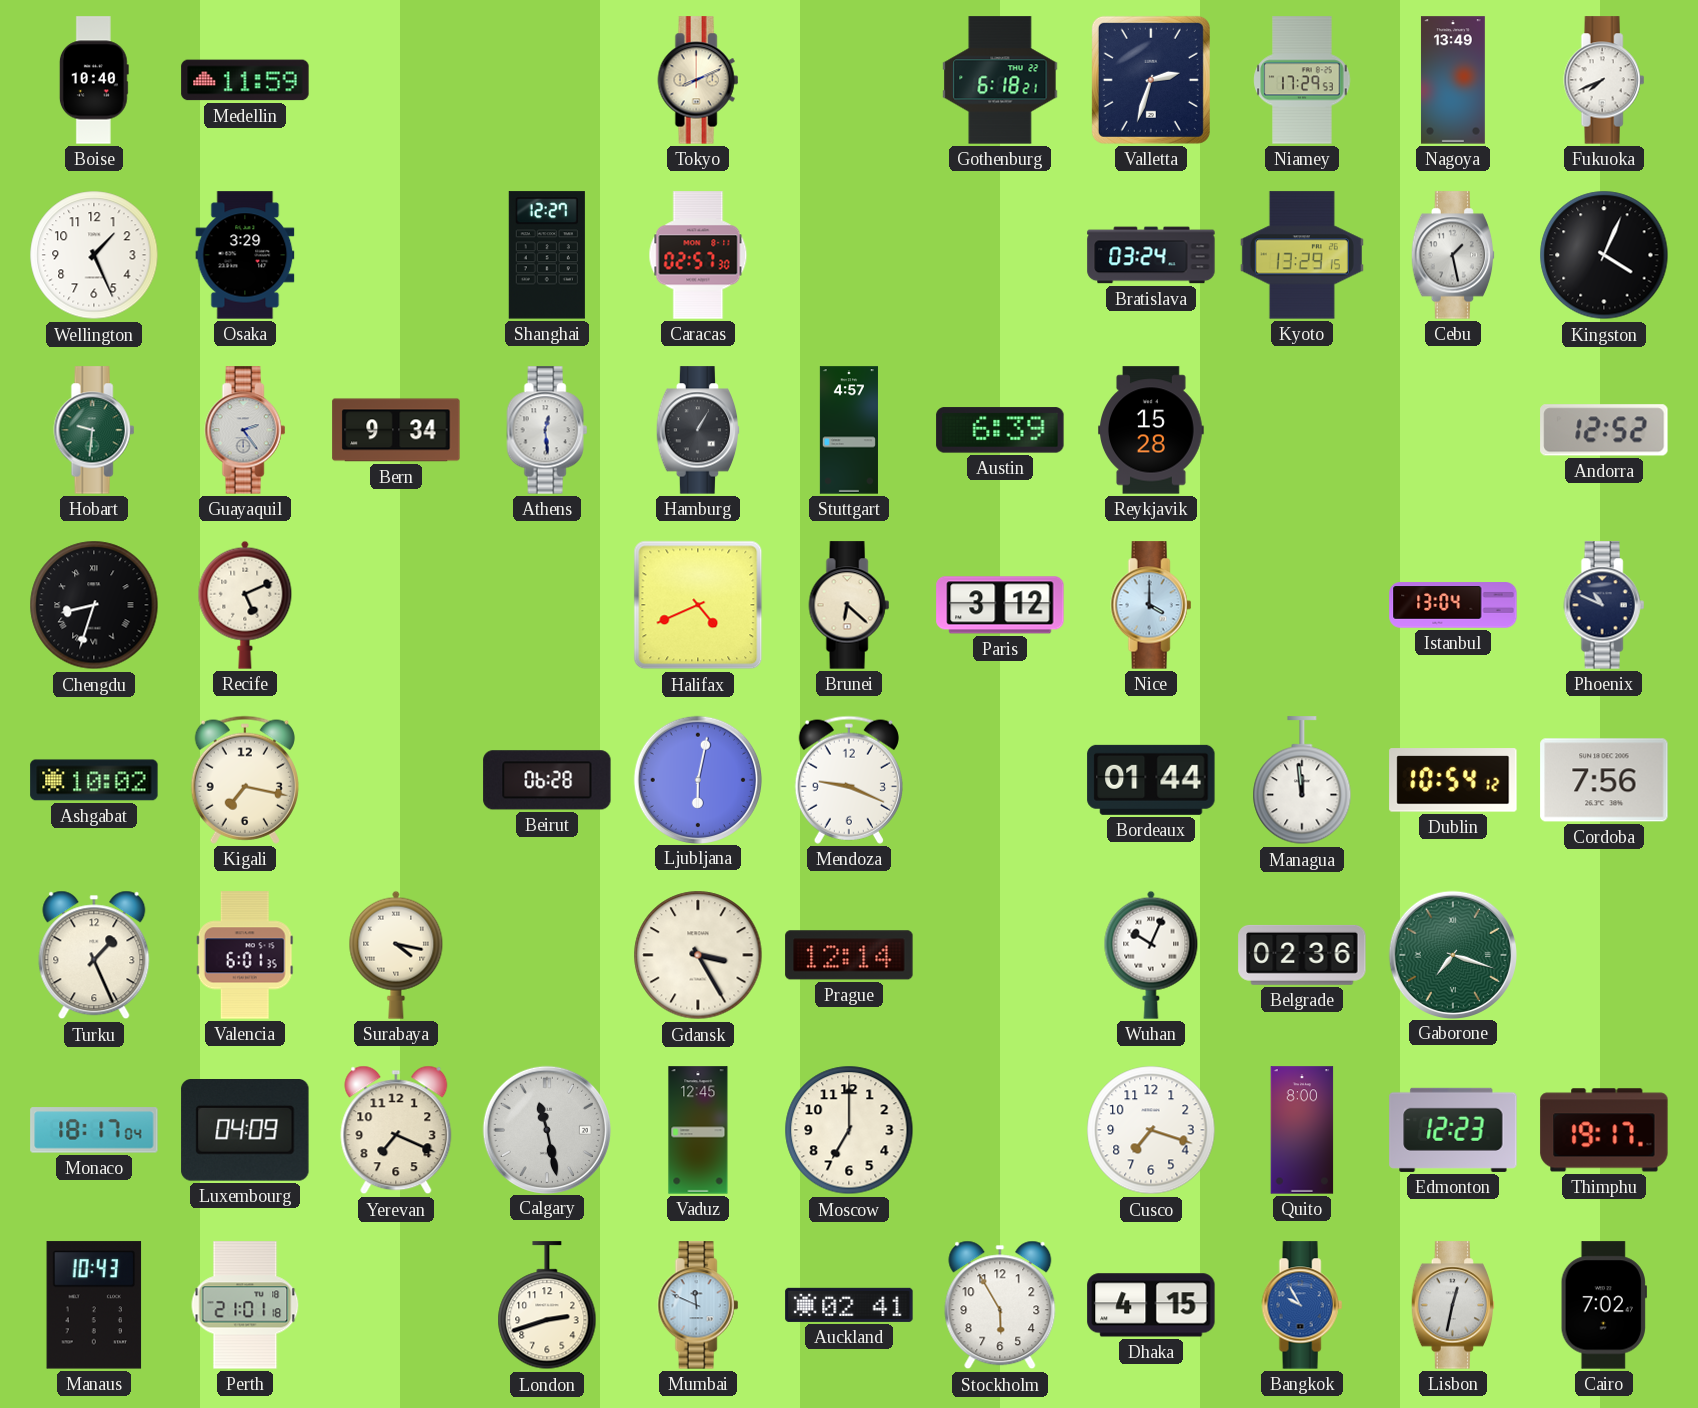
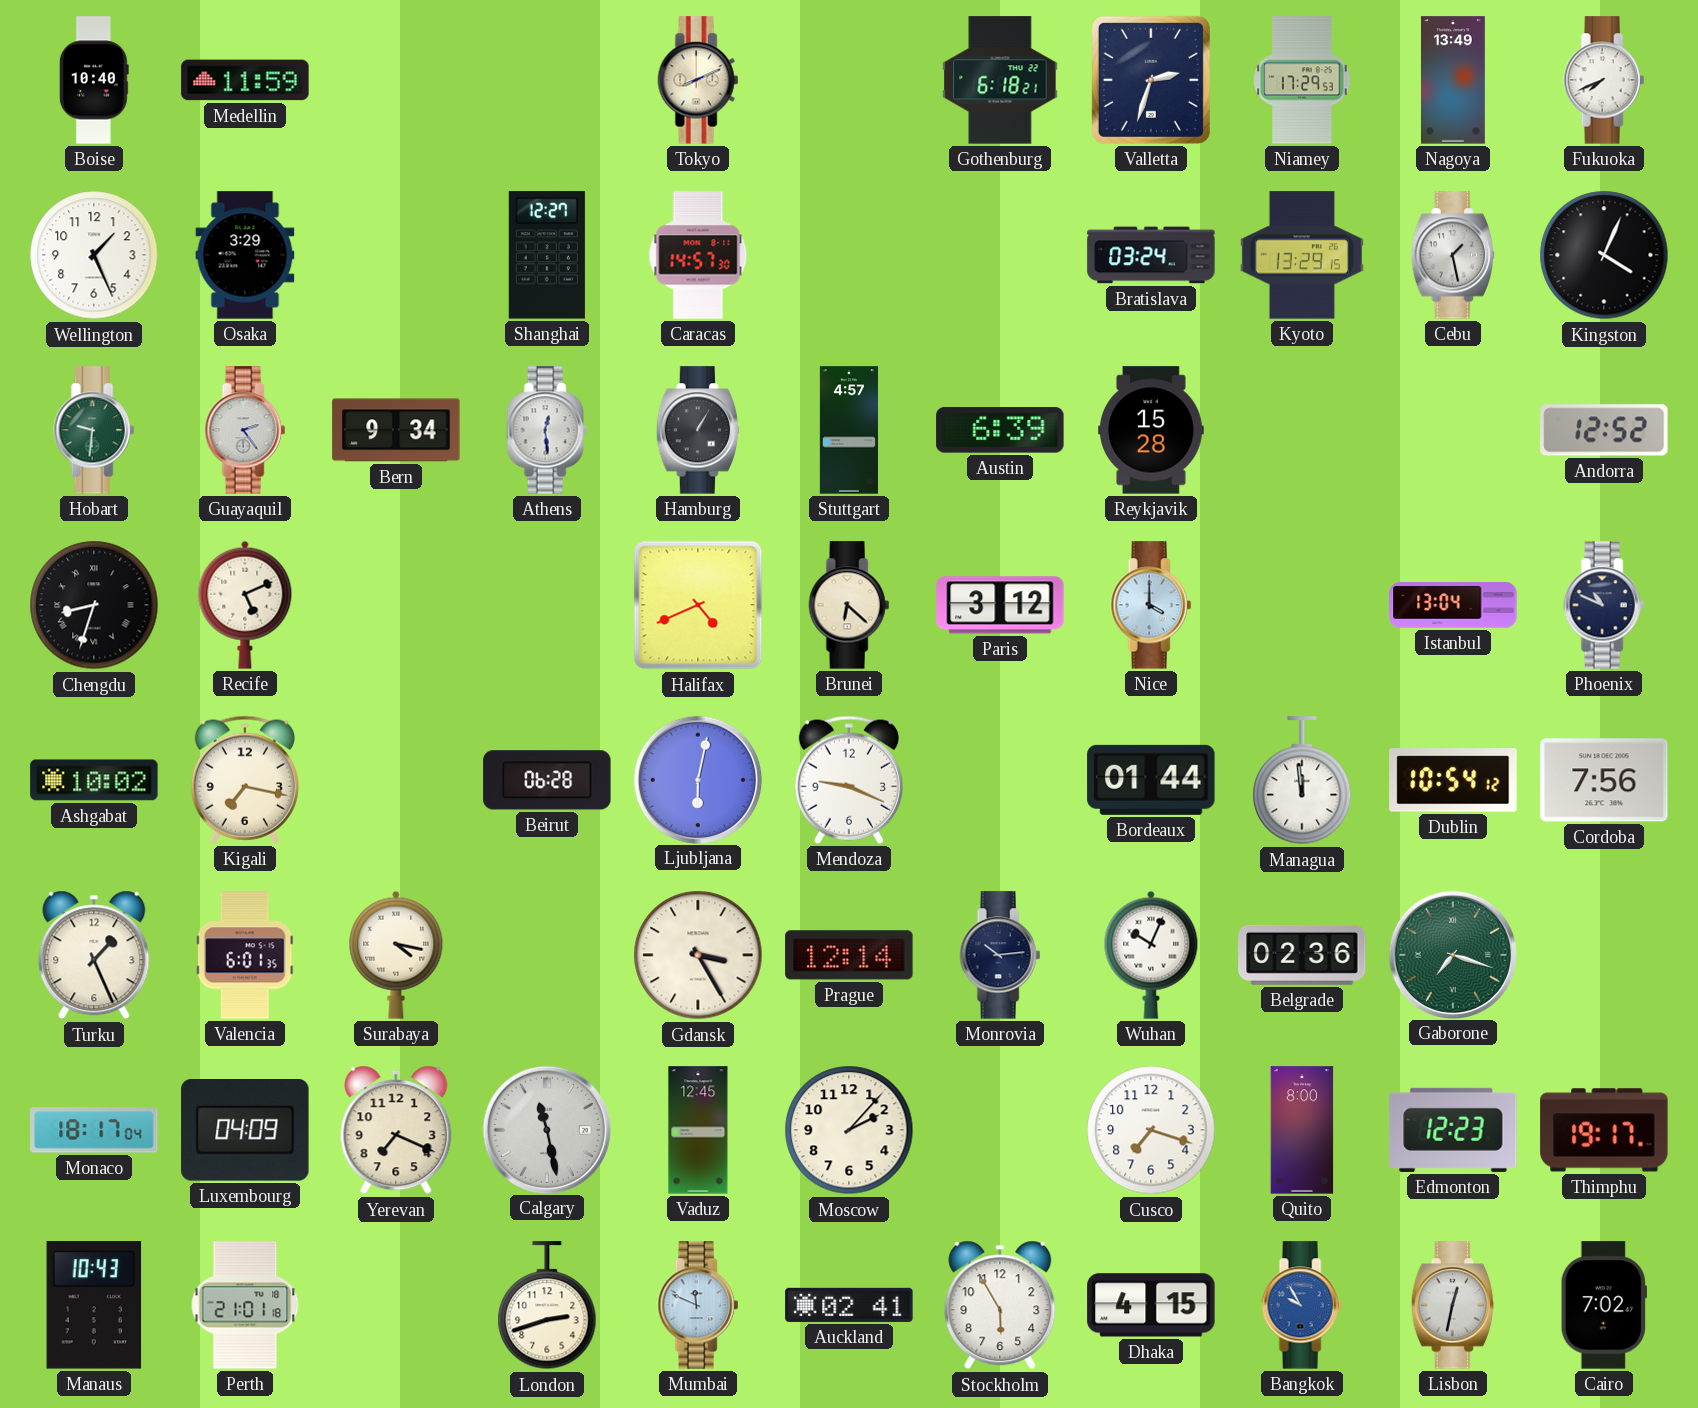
Caracas: 02:57 -> 14:57
Monrovia: none -> 10:14
Moscow: 7:00 -> 2:07
